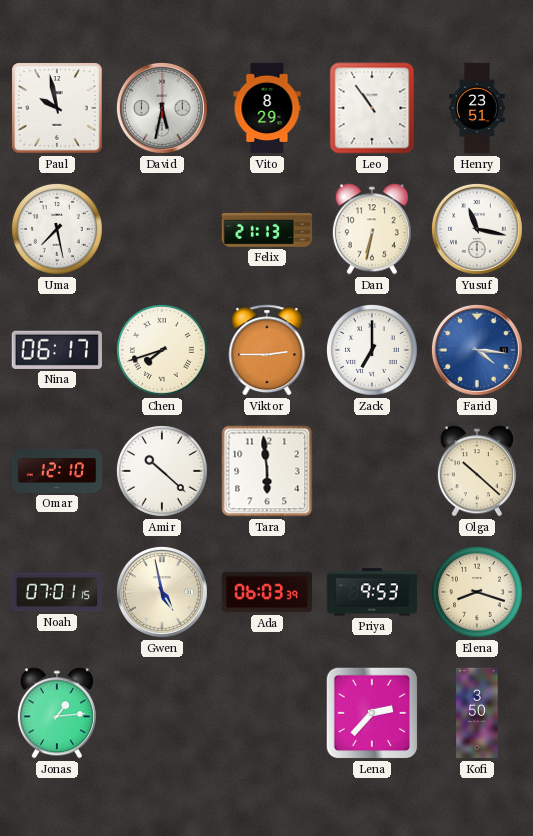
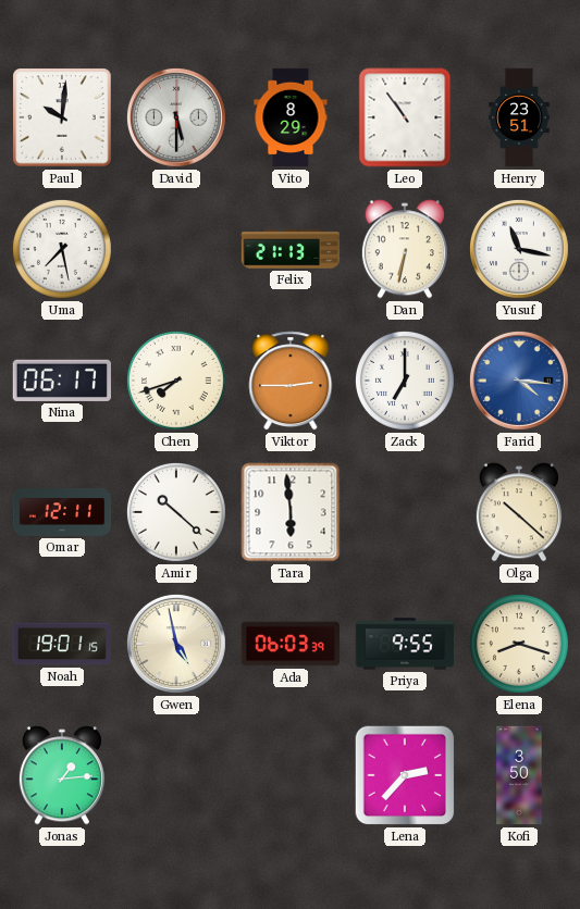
Paul: 9:58 -> 10:01
David: 5:32 -> 5:30
Omar: 12:10 -> 12:11
Noah: 07:01 -> 19:01
Priya: 9:53 -> 9:55
